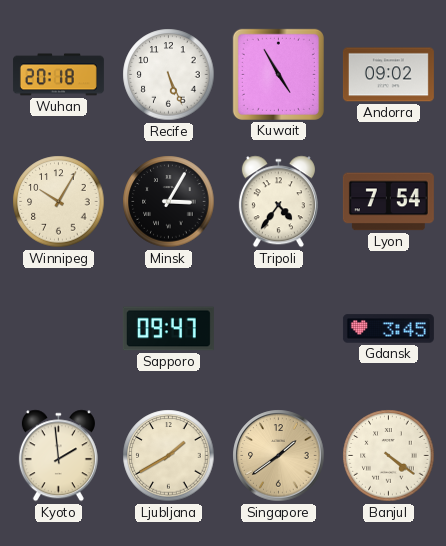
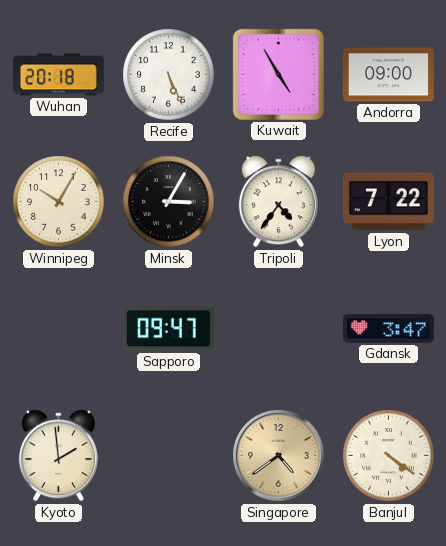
Andorra: 09:02 -> 09:00
Lyon: 7:54 -> 7:22
Gdansk: 3:45 -> 3:47
Ljubljana: 1:40 -> none
Singapore: 1:39 -> 4:39
